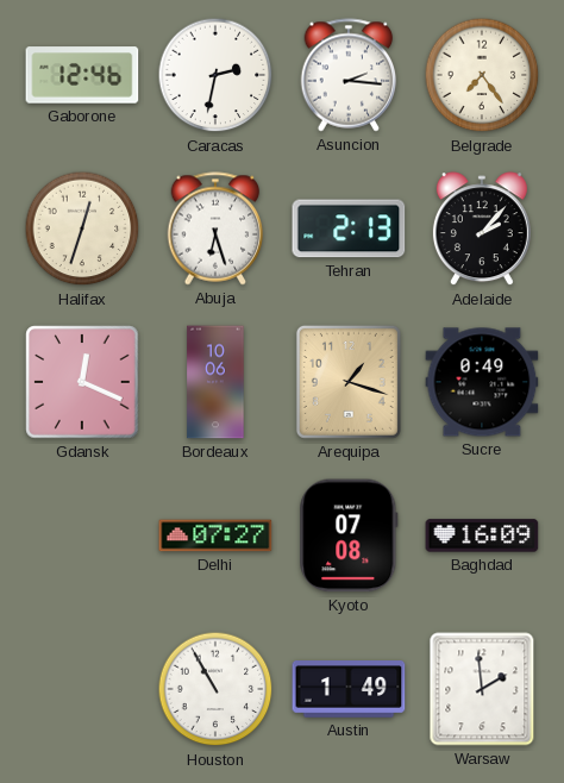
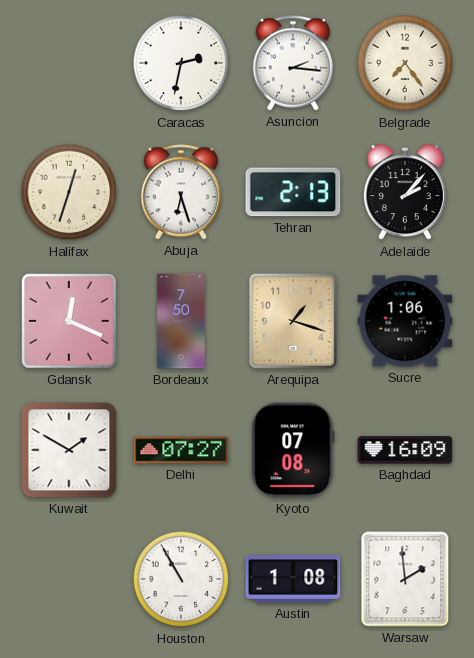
Gaborone: 12:46 -> none
Bordeaux: 10:06 -> 7:50
Sucre: 0:49 -> 1:06
Kuwait: none -> 1:50
Austin: 1:49 -> 1:08
